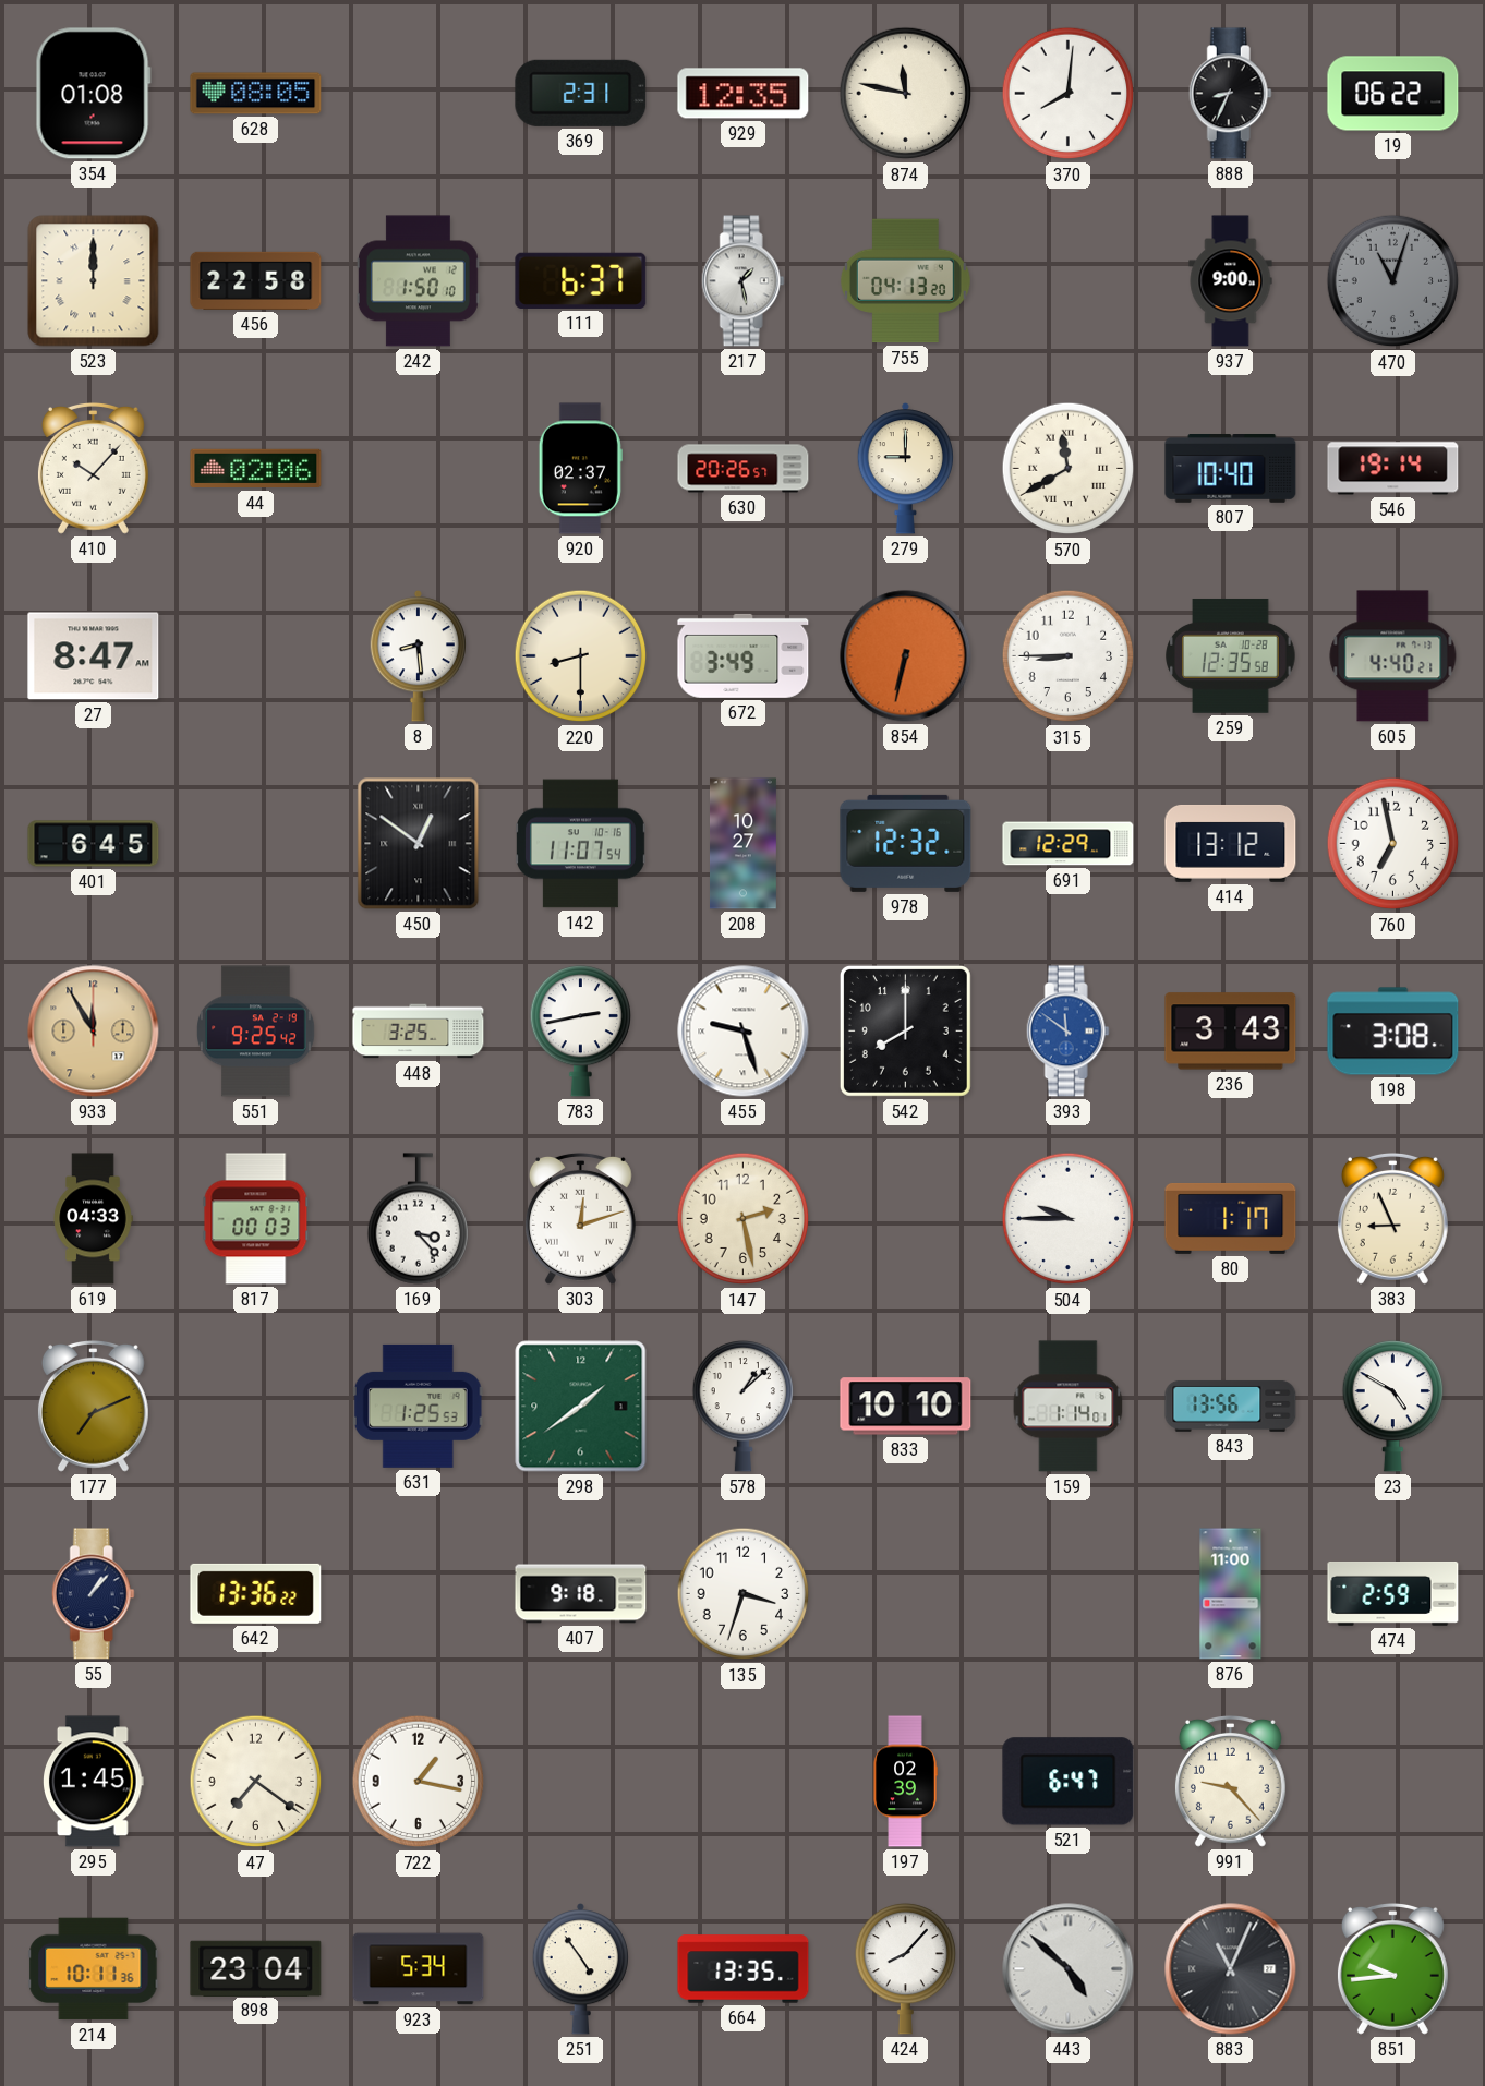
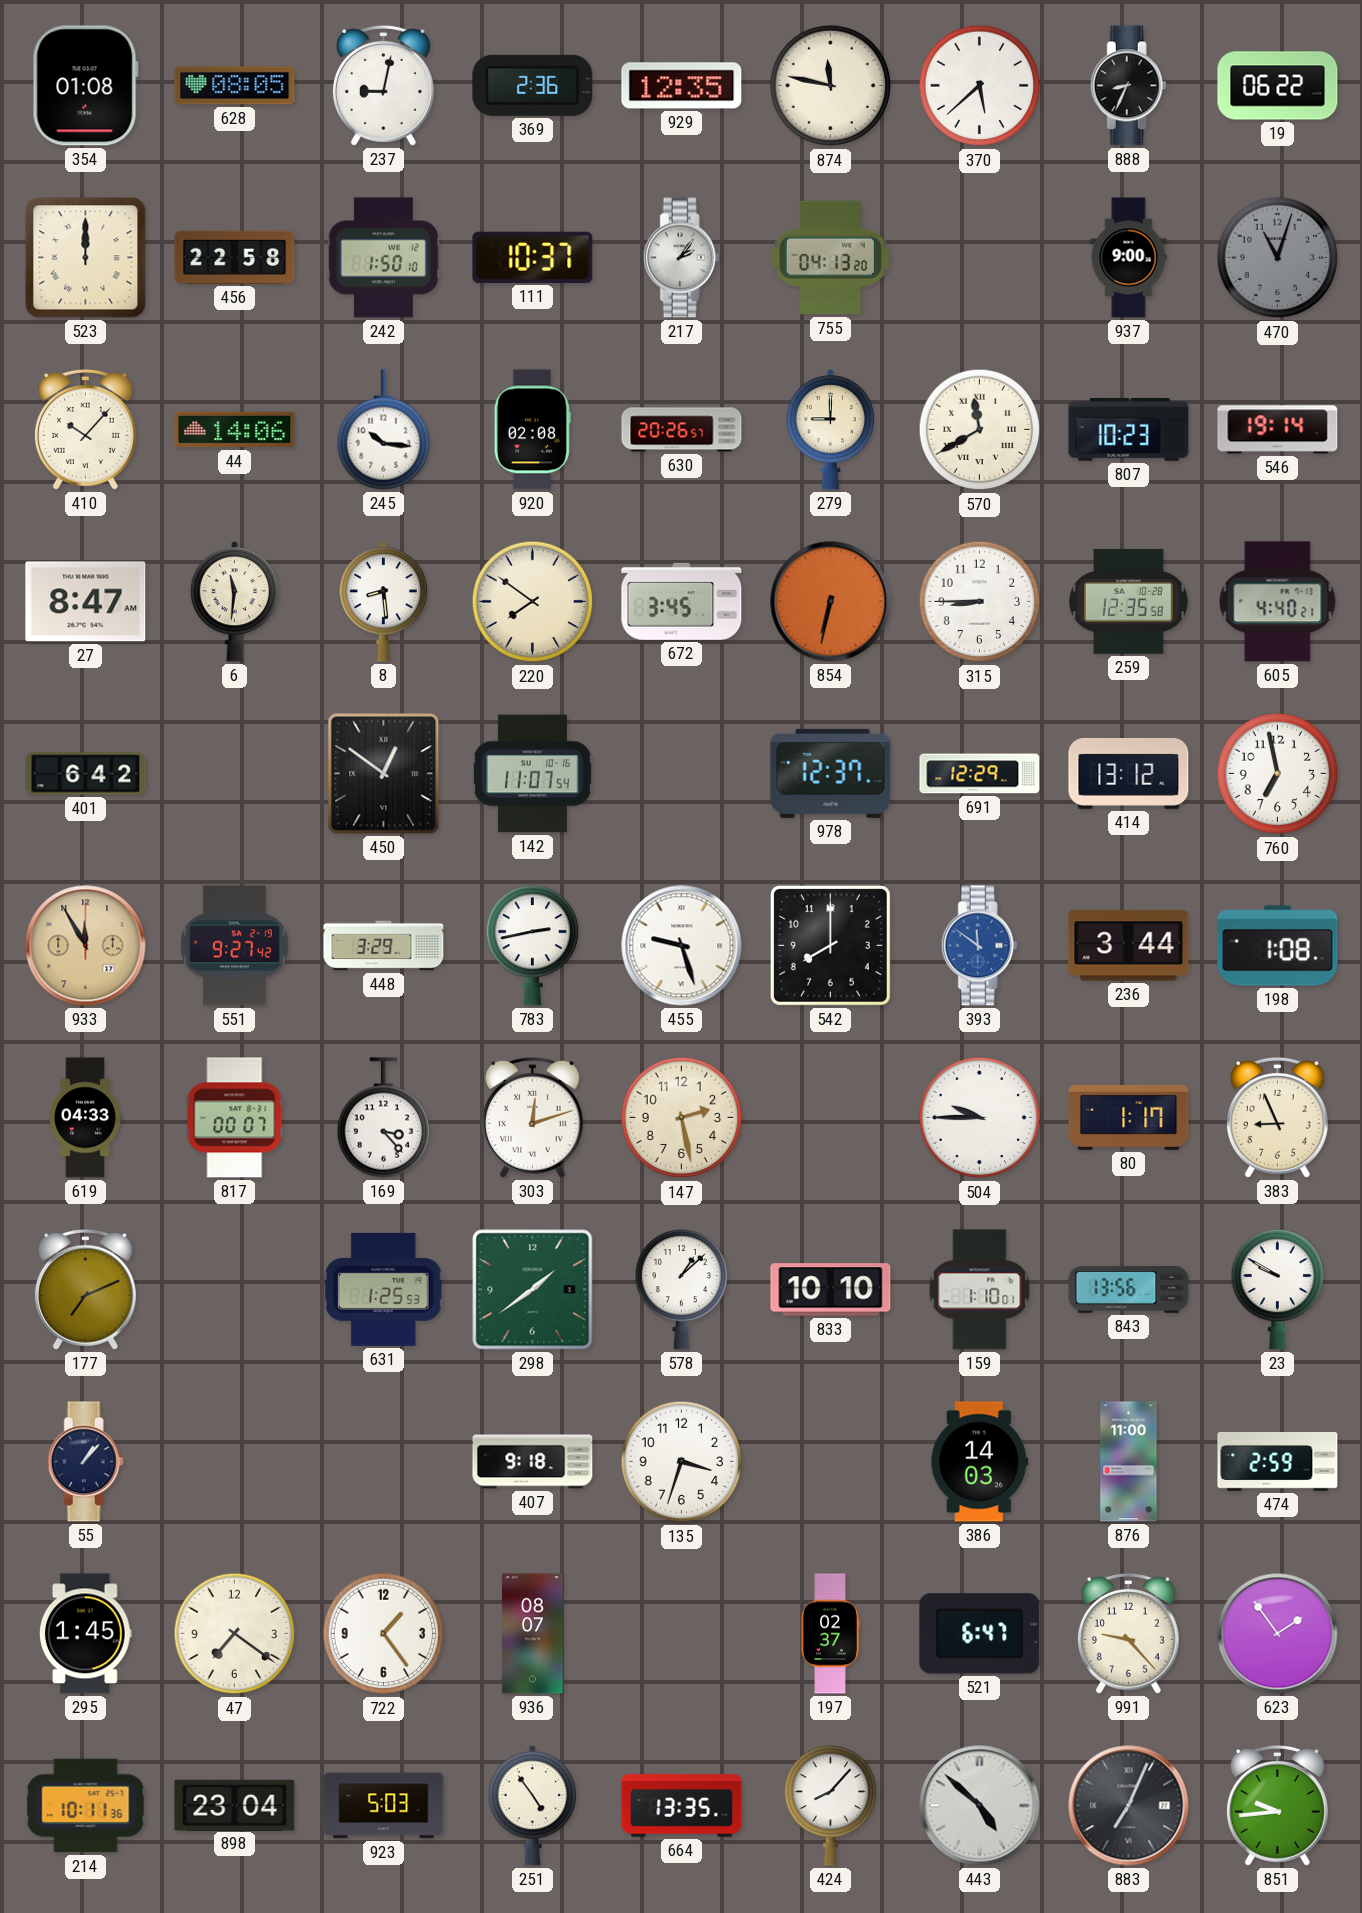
237: none -> 9:02
369: 2:31 -> 2:36
370: 8:01 -> 5:38
111: 6:37 -> 10:37
217: 1:28 -> 2:06
44: 02:06 -> 14:06
245: none -> 10:16
920: 02:37 -> 02:08
807: 10:40 -> 10:23
6: none -> 11:31
220: 8:30 -> 7:51
672: 3:49 -> 3:45
401: 6:45 -> 6:42
208: 10:27 -> none
978: 12:32 -> 12:37
551: 9:25 -> 9:27
448: 3:25 -> 3:29
236: 3:43 -> 3:44
198: 3:08 -> 1:08
817: 00:03 -> 00:07
159: 1:14 -> 1:10
23: 4:50 -> 9:50
642: 13:36 -> none
386: none -> 14:03
722: 1:17 -> 1:24
936: none -> 08:07
197: 02:39 -> 02:37
623: none -> 1:54
923: 5:34 -> 5:03
883: 11:04 -> 7:04
